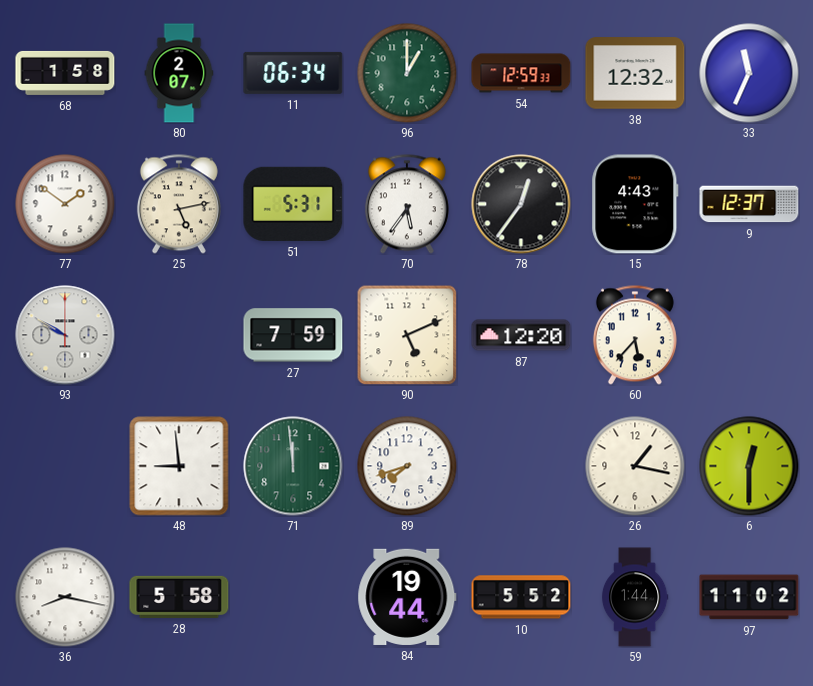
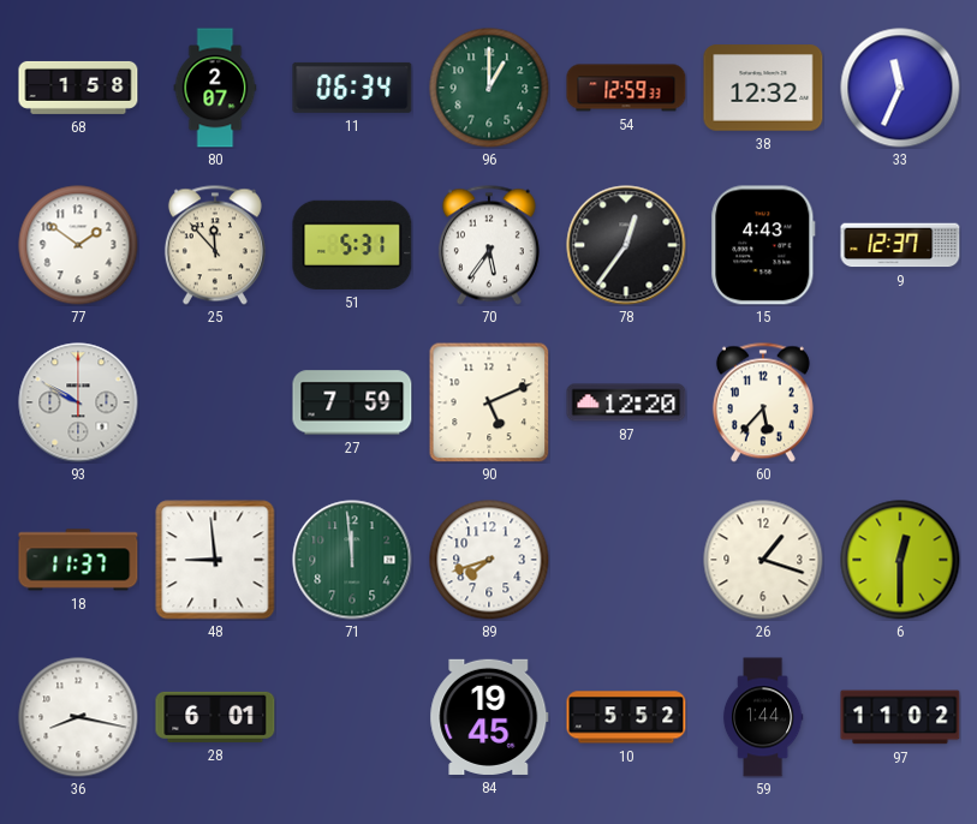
25: 5:13 -> 11:53
18: none -> 11:37
26: 1:17 -> 1:18
28: 5:58 -> 6:01
84: 19:44 -> 19:45
